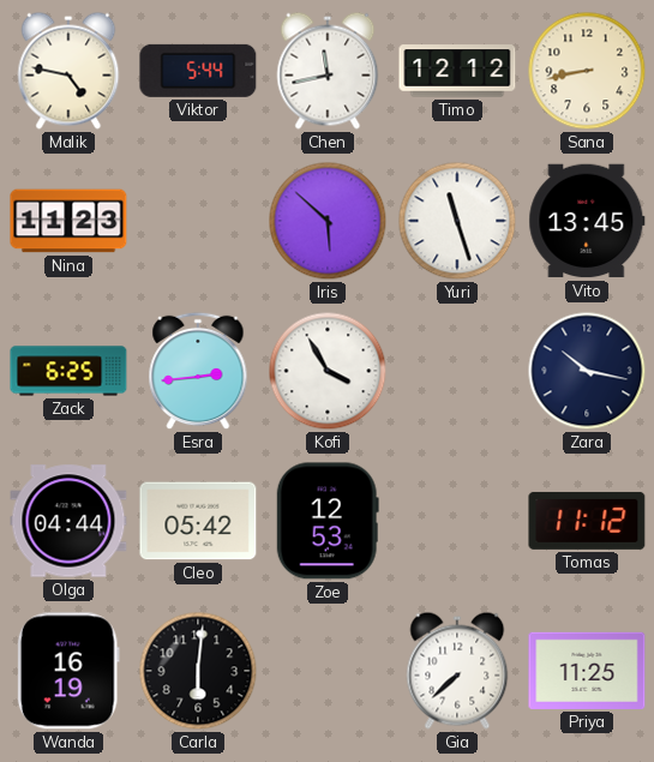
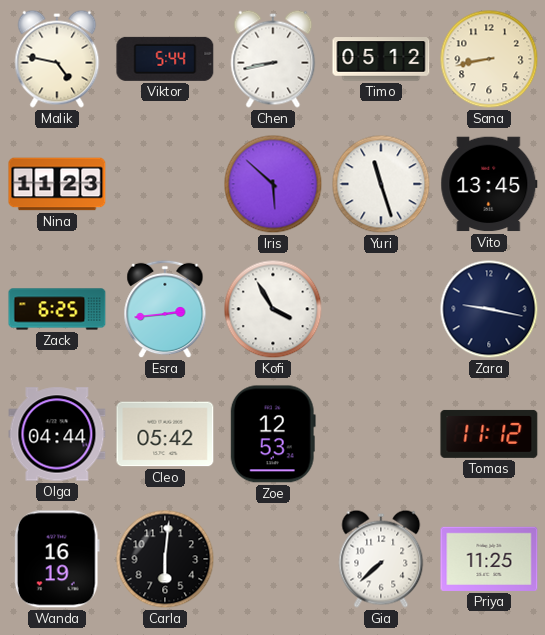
Chen: 11:43 -> 8:43
Timo: 12:12 -> 05:12
Zara: 10:17 -> 9:17
